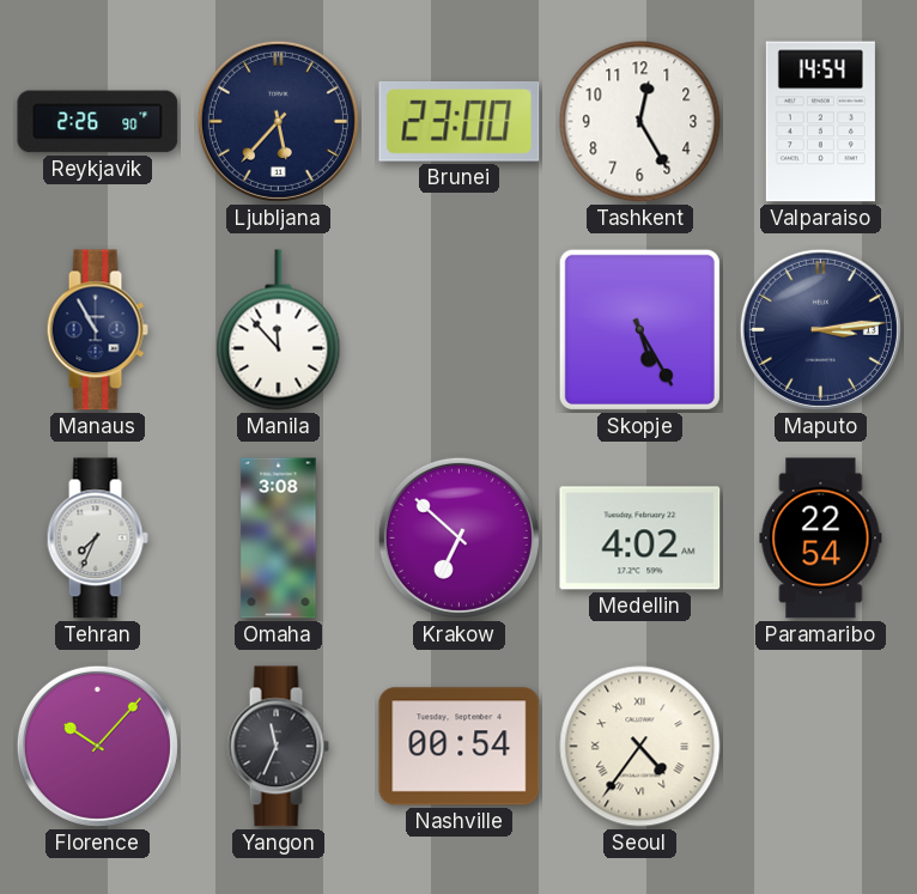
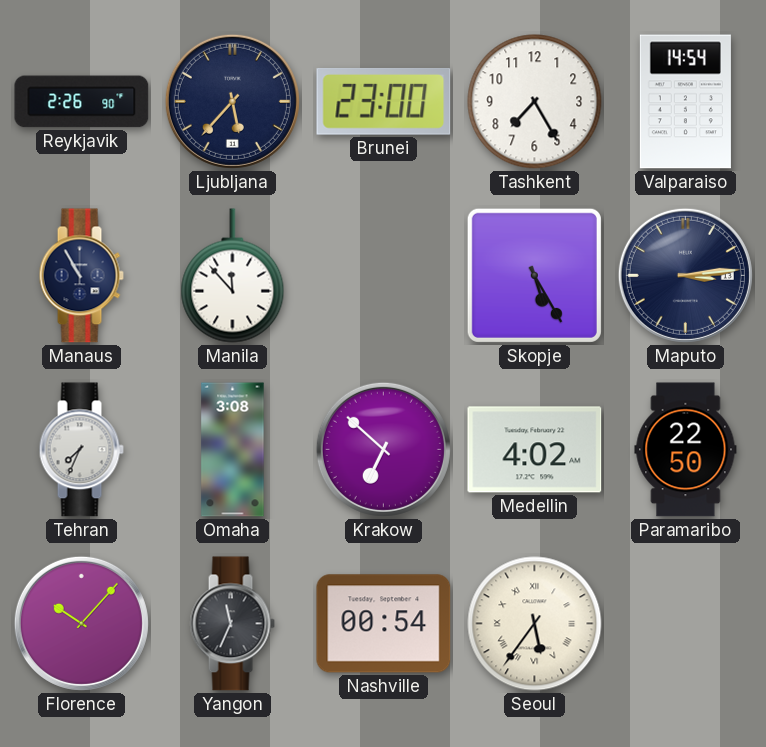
Tashkent: 12:25 -> 7:25
Paramaribo: 22:54 -> 22:50
Seoul: 4:36 -> 5:36
